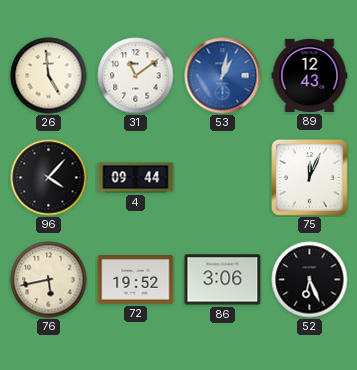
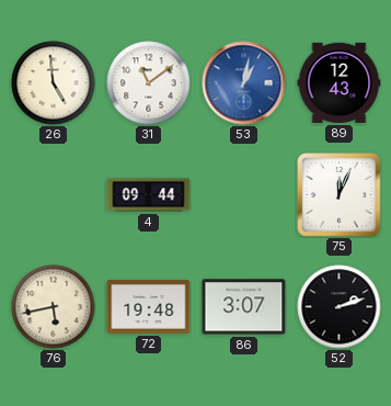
96: 4:07 -> none
72: 19:52 -> 19:48
86: 3:06 -> 3:07
52: 6:26 -> 2:12
